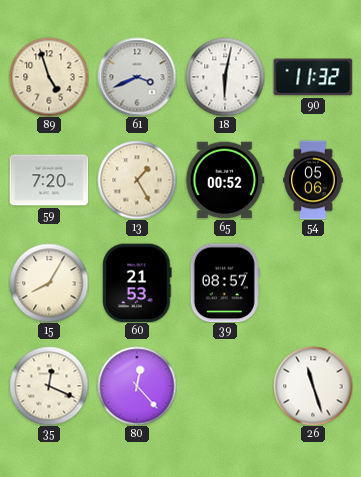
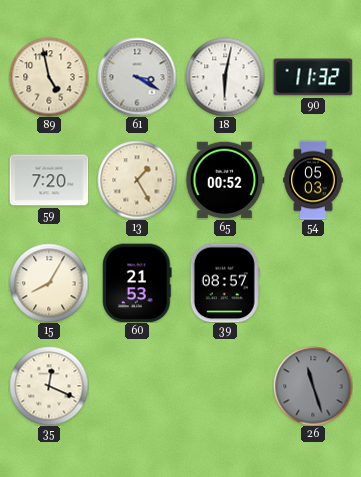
89: 4:57 -> 4:58
61: 3:41 -> 3:20
54: 05:06 -> 05:03
80: 12:23 -> none
26 dial: white -> grey
